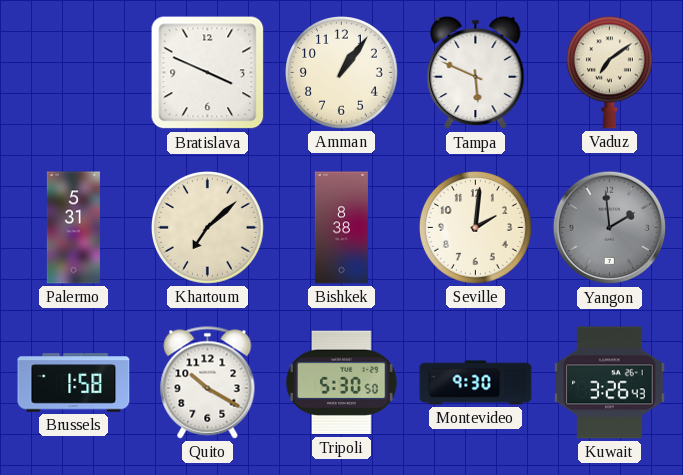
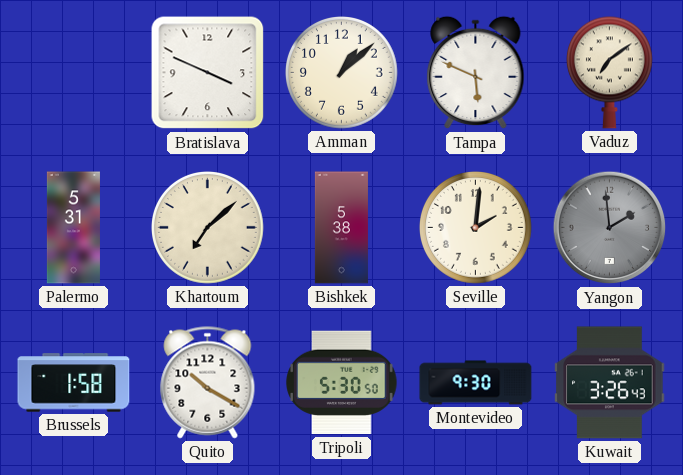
Amman: 1:06 -> 1:08
Bishkek: 8:38 -> 5:38
